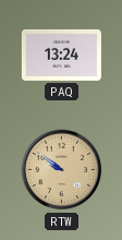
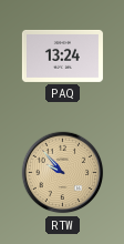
RTW: 9:51 -> 9:53
